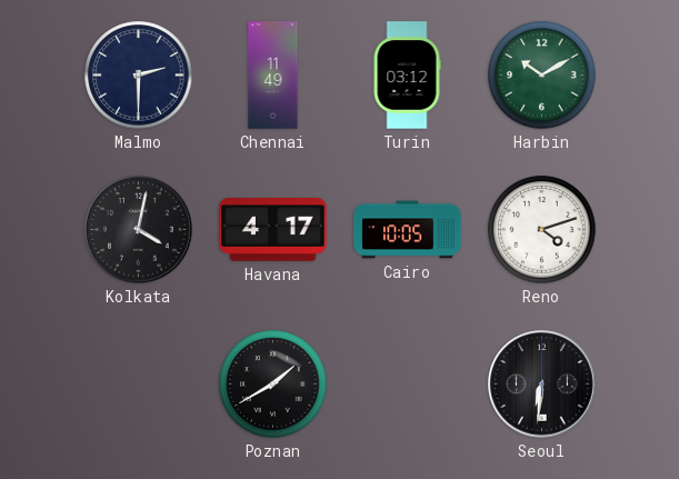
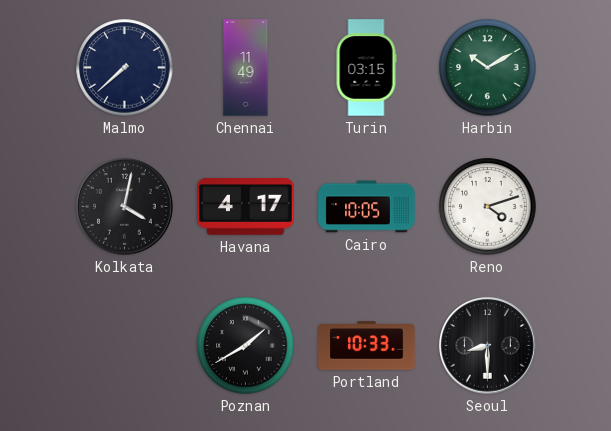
Malmo: 2:30 -> 7:38
Turin: 03:12 -> 03:15
Portland: none -> 10:33
Seoul: 6:31 -> 8:30
